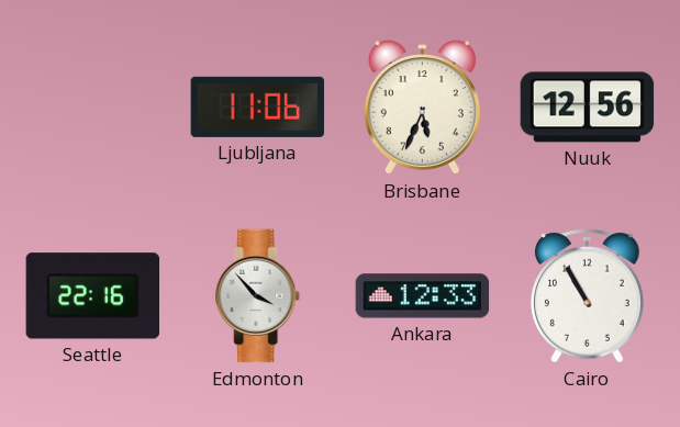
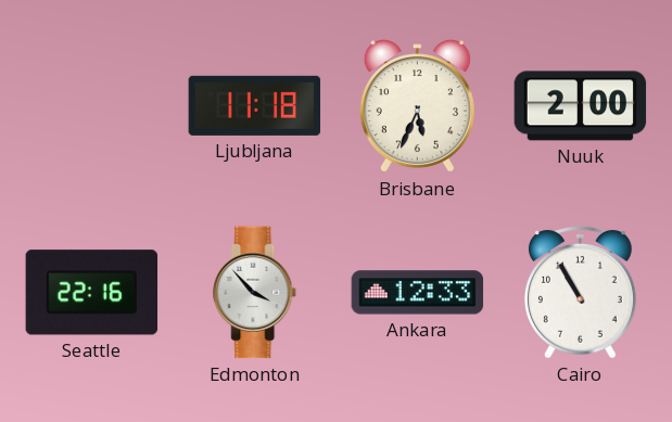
Ljubljana: 11:06 -> 11:18
Nuuk: 12:56 -> 2:00
